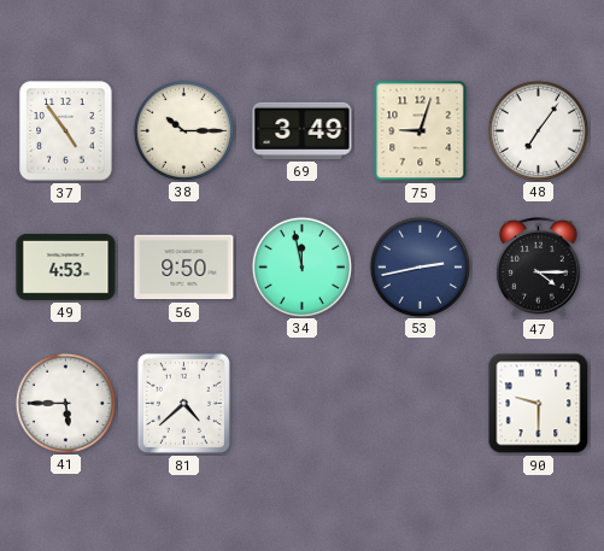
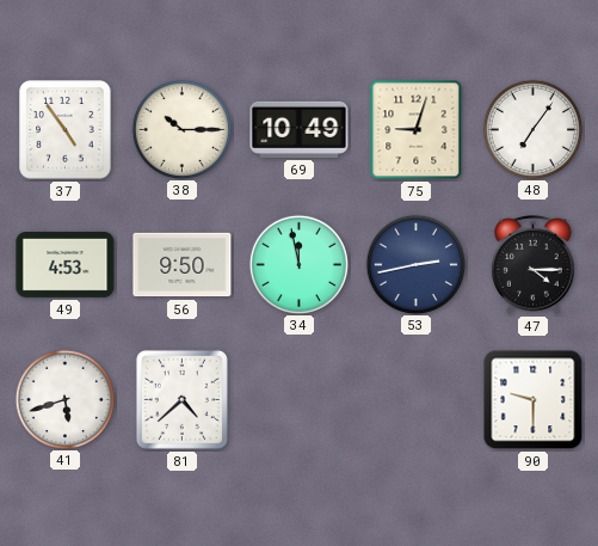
69: 3:49 -> 10:49
41: 5:45 -> 5:42
